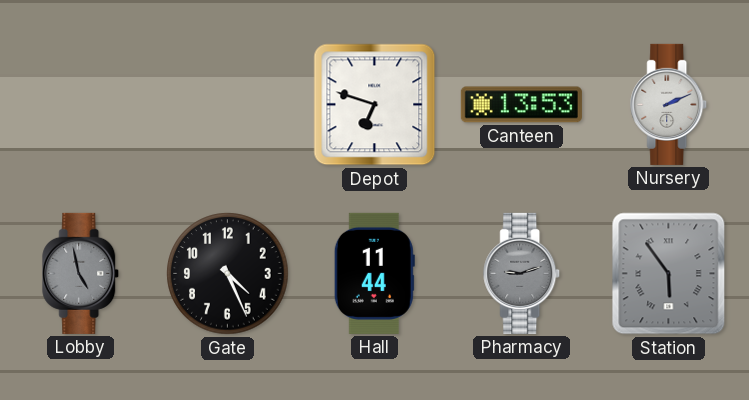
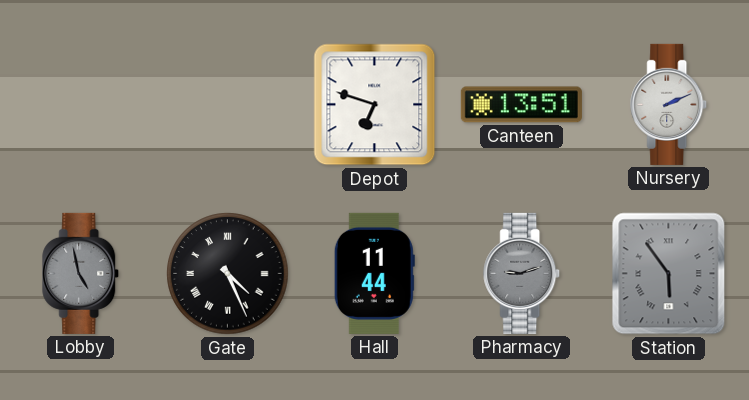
Canteen: 13:53 -> 13:51
Gate numerals: Arabic -> Roman
